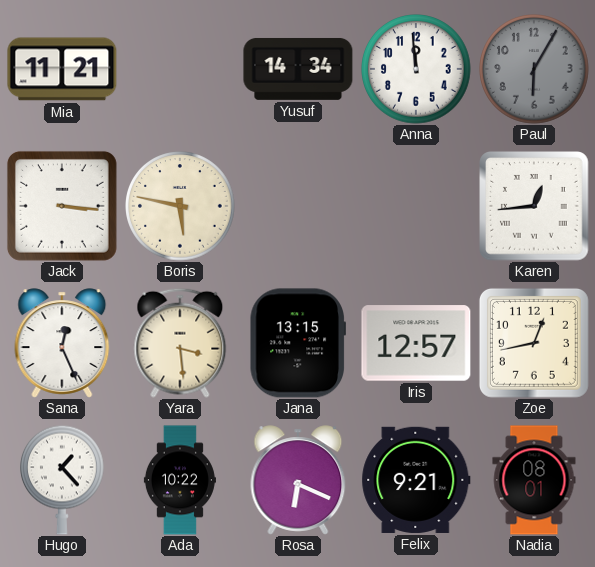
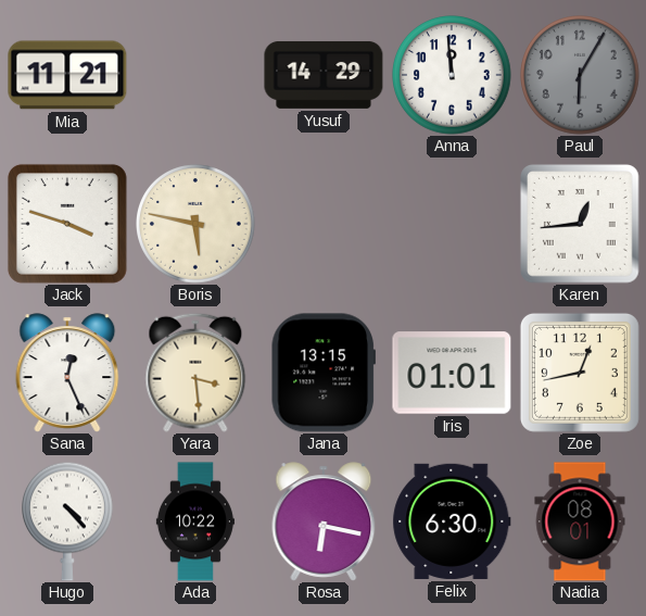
Yusuf: 14:34 -> 14:29
Jack: 3:16 -> 3:48
Iris: 12:57 -> 01:01
Hugo: 1:23 -> 4:23
Rosa: 6:19 -> 6:17
Felix: 9:21 -> 6:30
